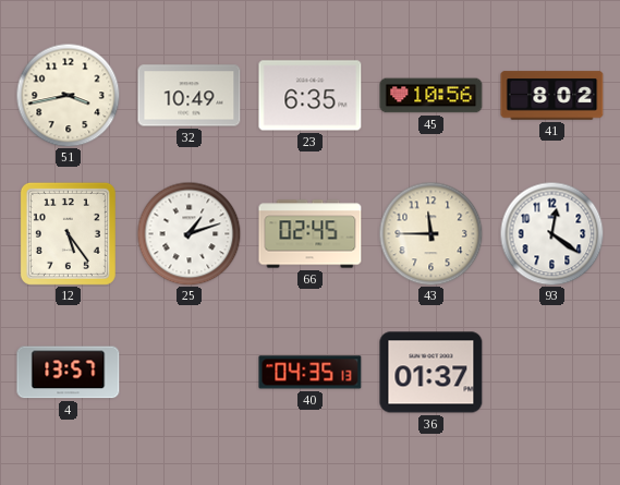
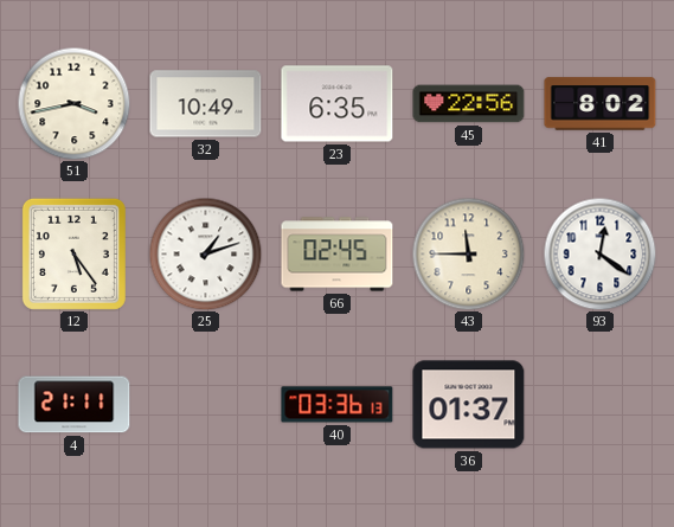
45: 10:56 -> 22:56
4: 13:57 -> 21:11
40: 04:35 -> 03:36
